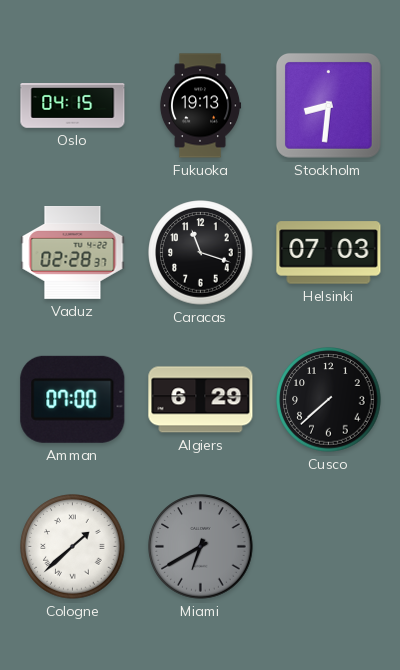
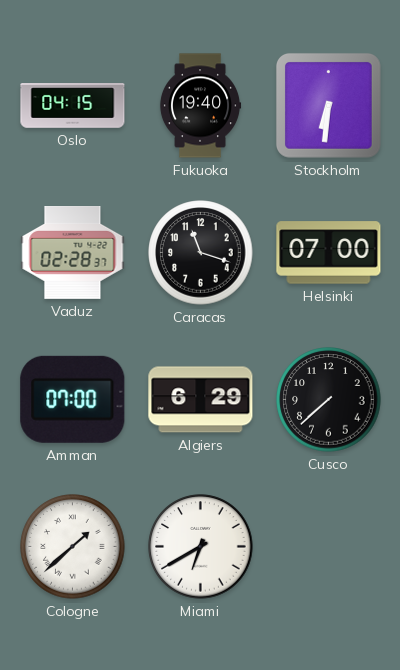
Fukuoka: 19:13 -> 19:40
Stockholm: 8:31 -> 6:31
Helsinki: 07:03 -> 07:00
Miami dial: grey -> white
